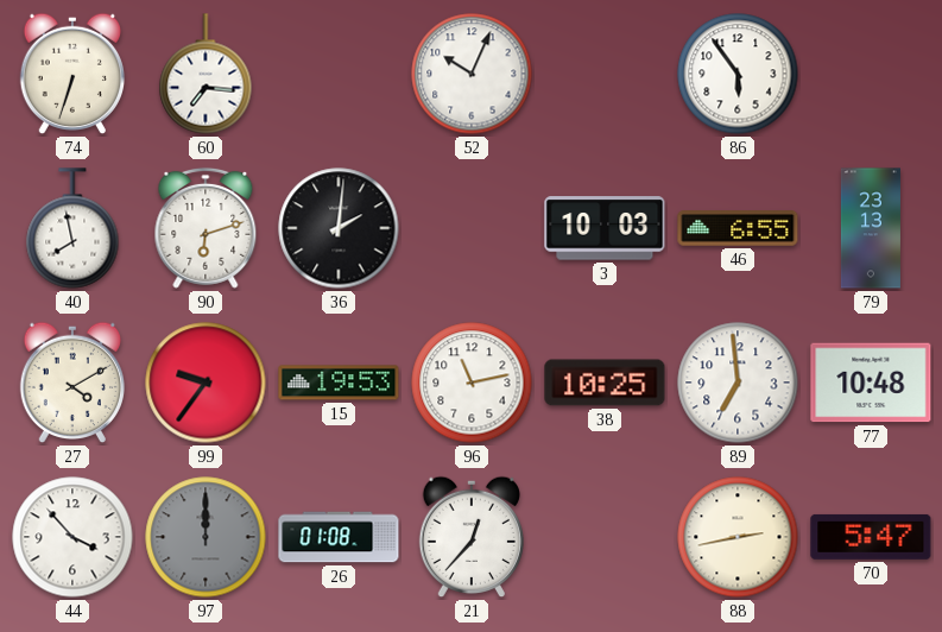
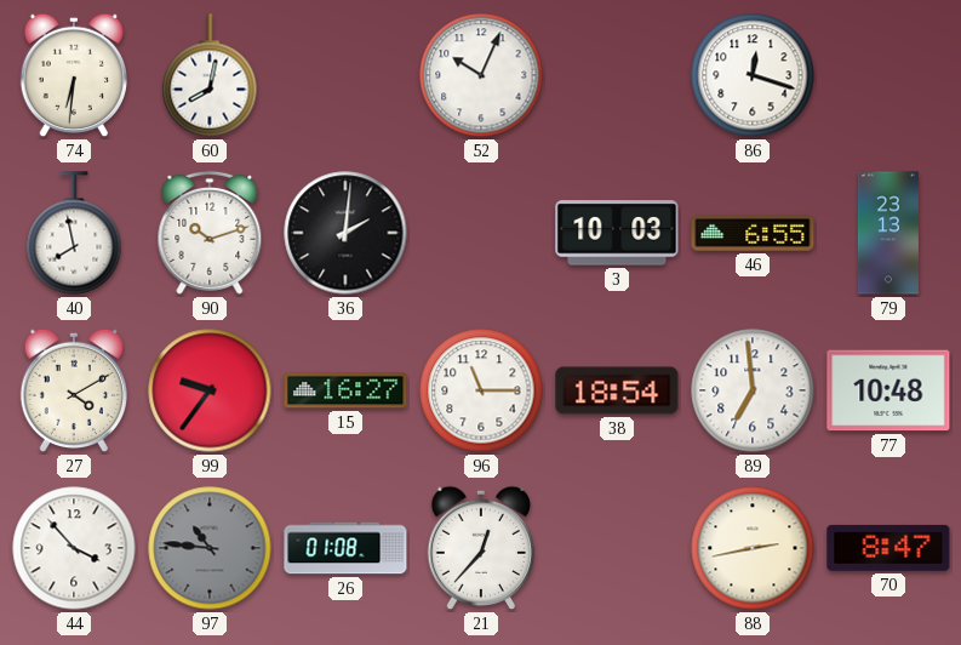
74: 6:33 -> 6:31
60: 7:16 -> 8:02
86: 5:54 -> 12:18
90: 6:12 -> 10:12
15: 19:53 -> 16:27
96: 11:13 -> 11:15
38: 10:25 -> 18:54
97: 12:00 -> 10:46
70: 5:47 -> 8:47
